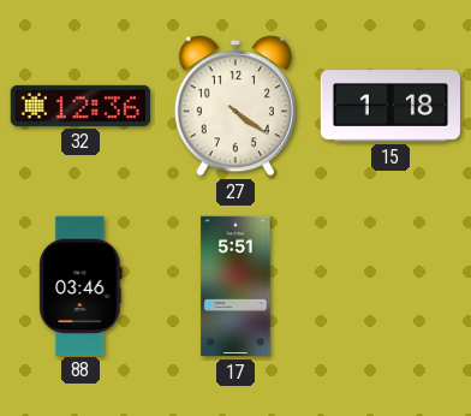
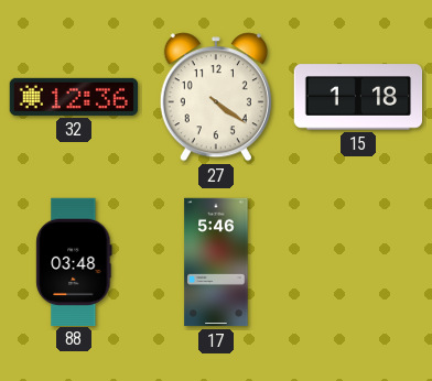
88: 03:46 -> 03:48
17: 5:51 -> 5:46
